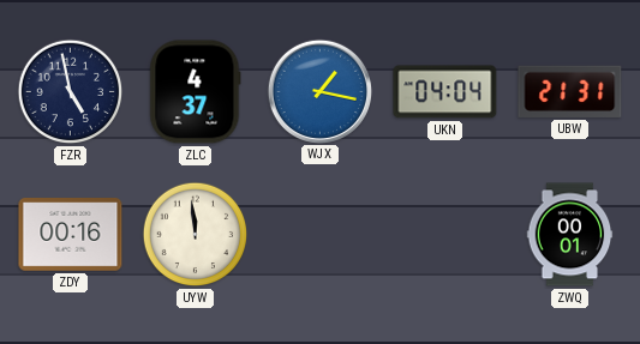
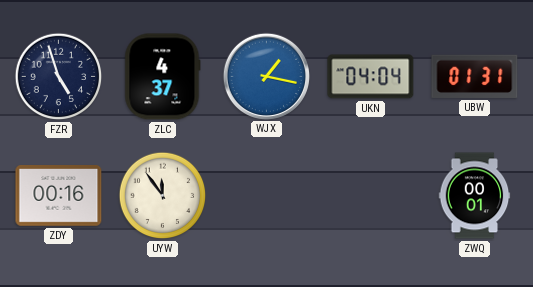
FZR: 4:58 -> 4:57
UBW: 21:31 -> 01:31
UYW: 11:59 -> 11:54
